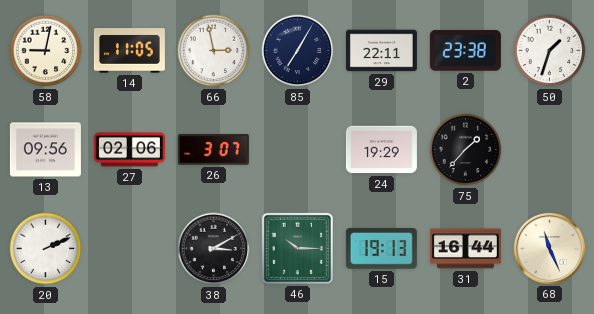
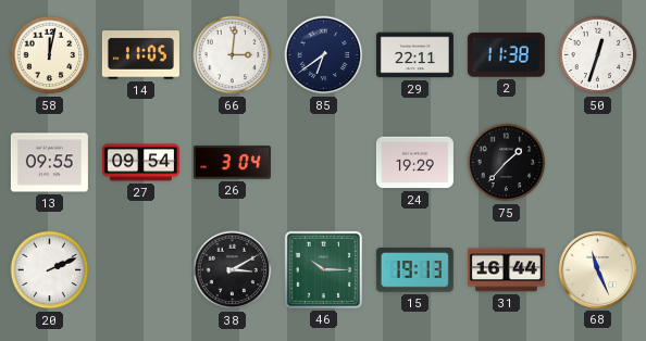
58: 9:02 -> 12:02
66: 2:58 -> 3:01
85: 7:05 -> 6:39
2: 23:38 -> 11:38
50: 1:33 -> 12:33
13: 09:56 -> 09:55
27: 02:06 -> 09:54
26: 3:07 -> 3:04
